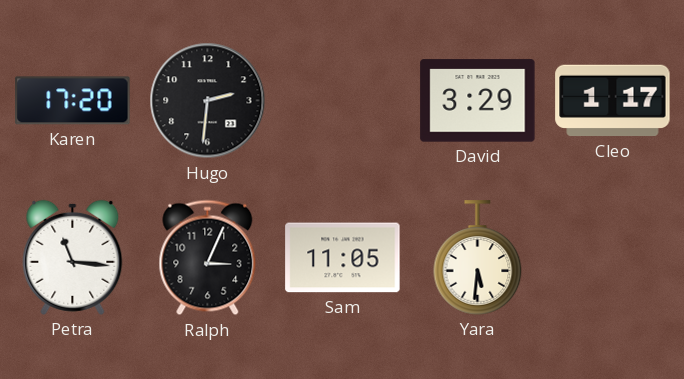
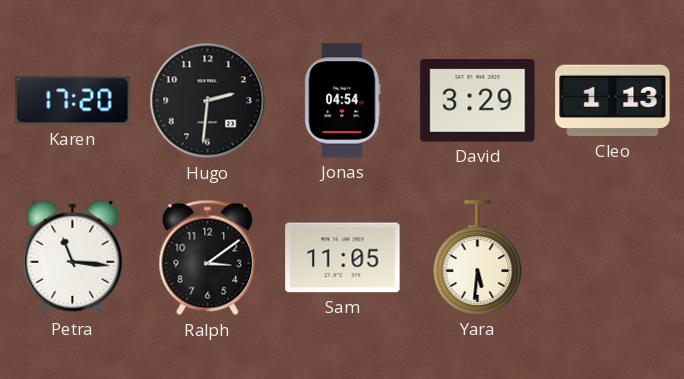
Jonas: none -> 04:54
Cleo: 1:17 -> 1:13
Ralph: 3:04 -> 3:09
